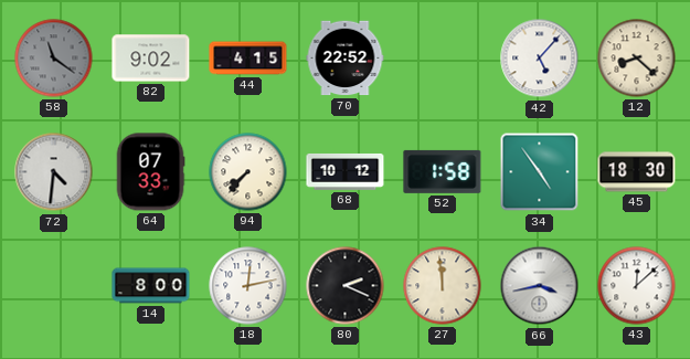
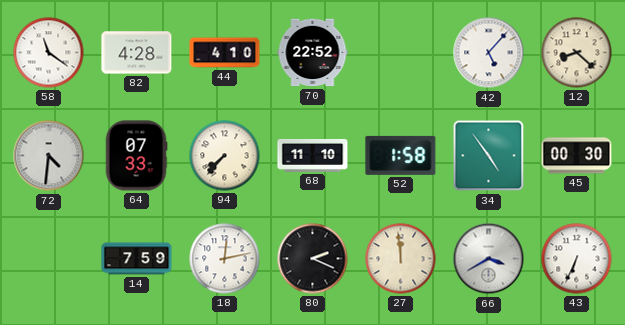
58 dial: grey -> white
82: 9:02 -> 4:28
44: 4:15 -> 4:10
68: 10:12 -> 11:10
45: 18:30 -> 00:30
14: 8:00 -> 7:59
66: 3:43 -> 3:40
43: 12:08 -> 6:34
